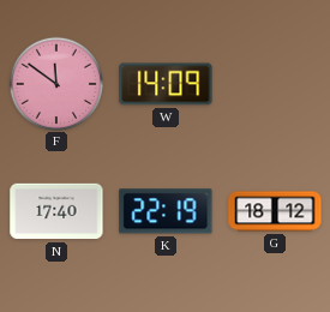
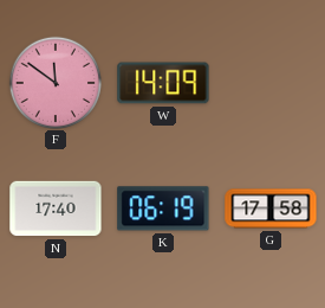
K: 22:19 -> 06:19
G: 18:12 -> 17:58
